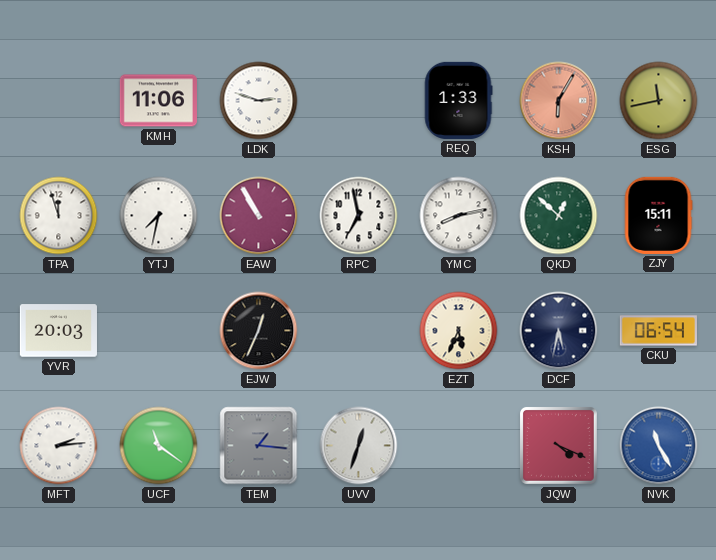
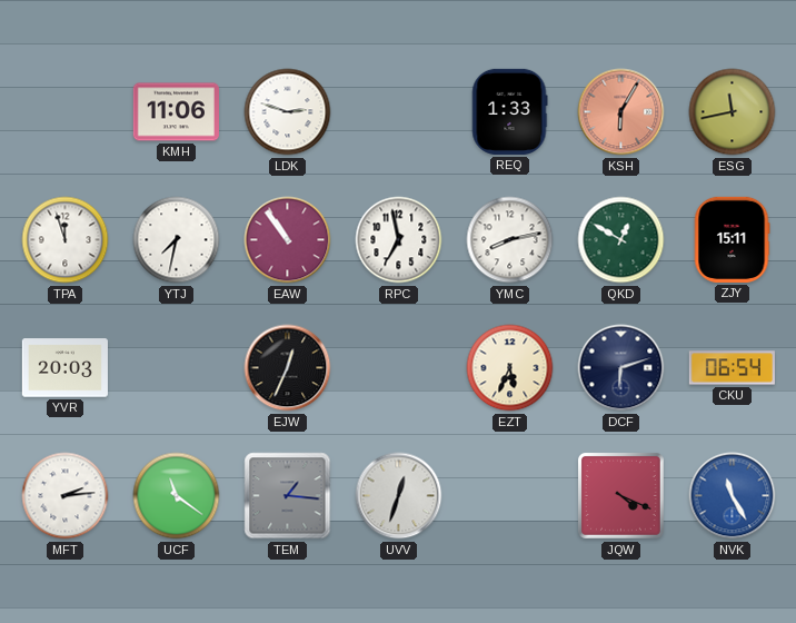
EAW: 10:55 -> 10:54
QKD: 12:52 -> 12:50
DCF: 5:32 -> 6:12
